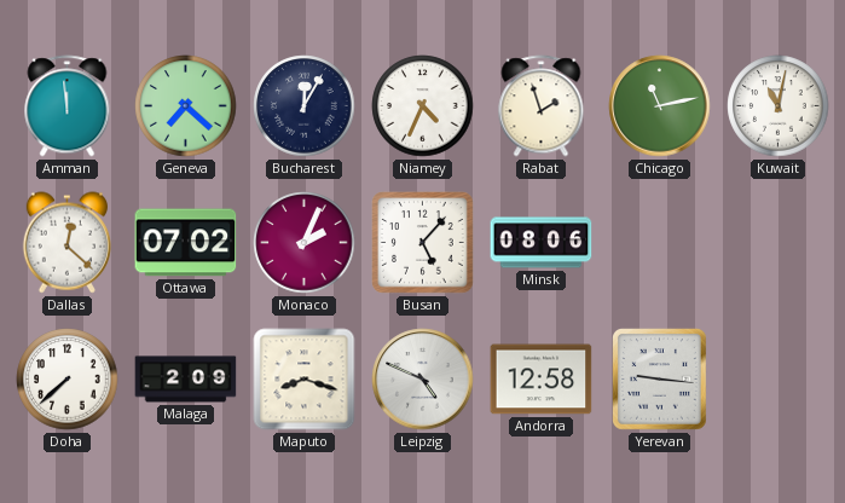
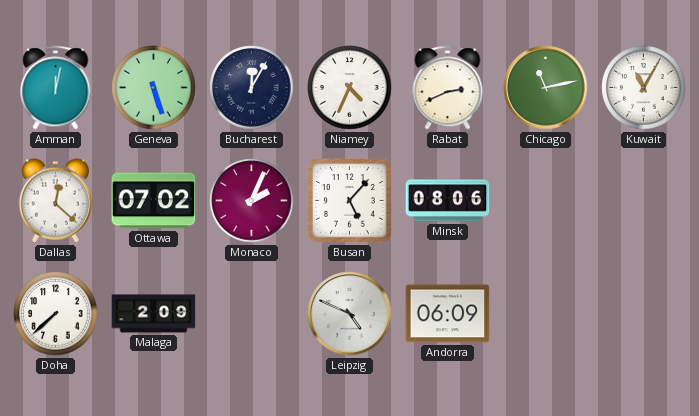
Amman: 11:59 -> 12:02
Geneva: 7:22 -> 5:27
Rabat: 1:57 -> 2:41
Kuwait: 11:02 -> 11:05
Maputo: 8:18 -> none
Andorra: 12:58 -> 06:09
Yerevan: 9:16 -> none
